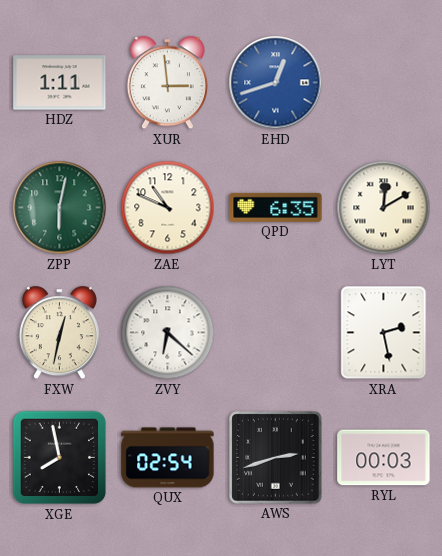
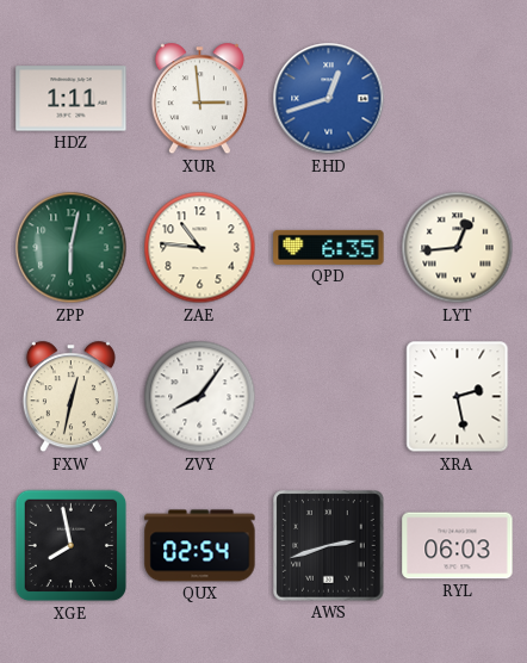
ZAE: 10:49 -> 10:46
LYT: 12:10 -> 12:44
ZVY: 6:22 -> 8:06
RYL: 00:03 -> 06:03
